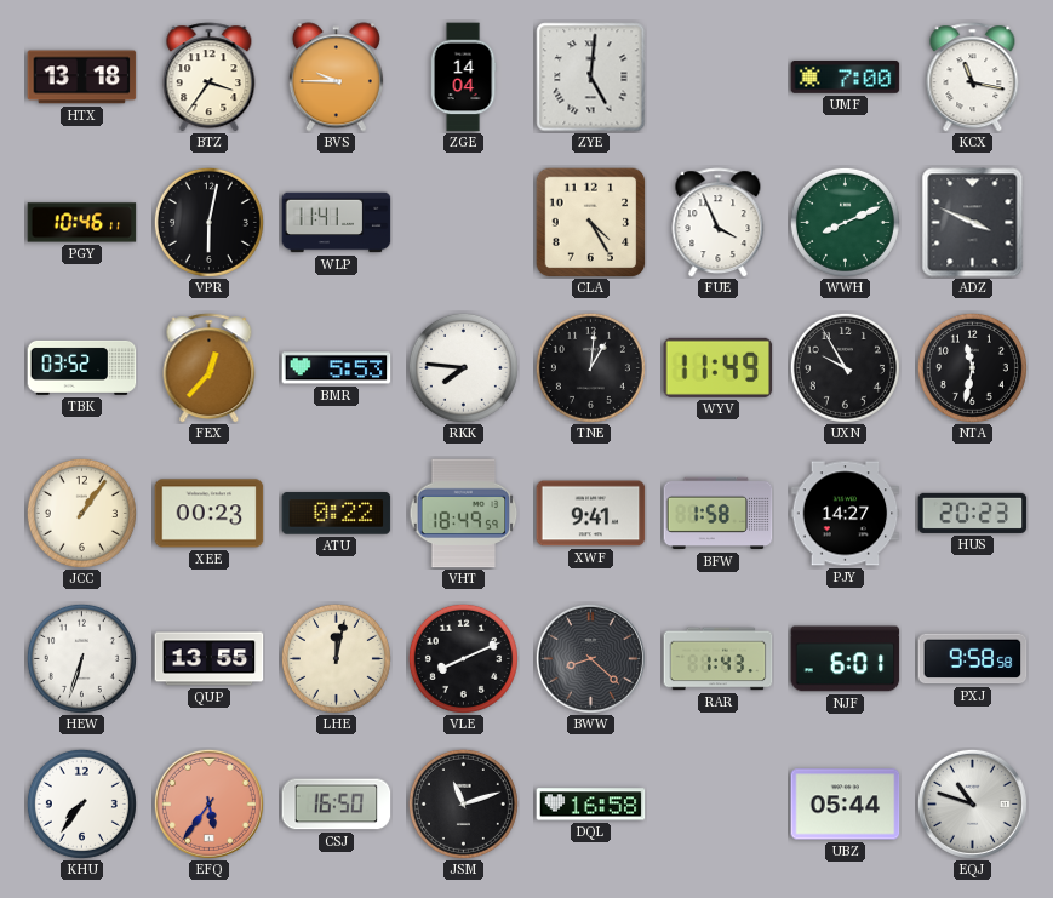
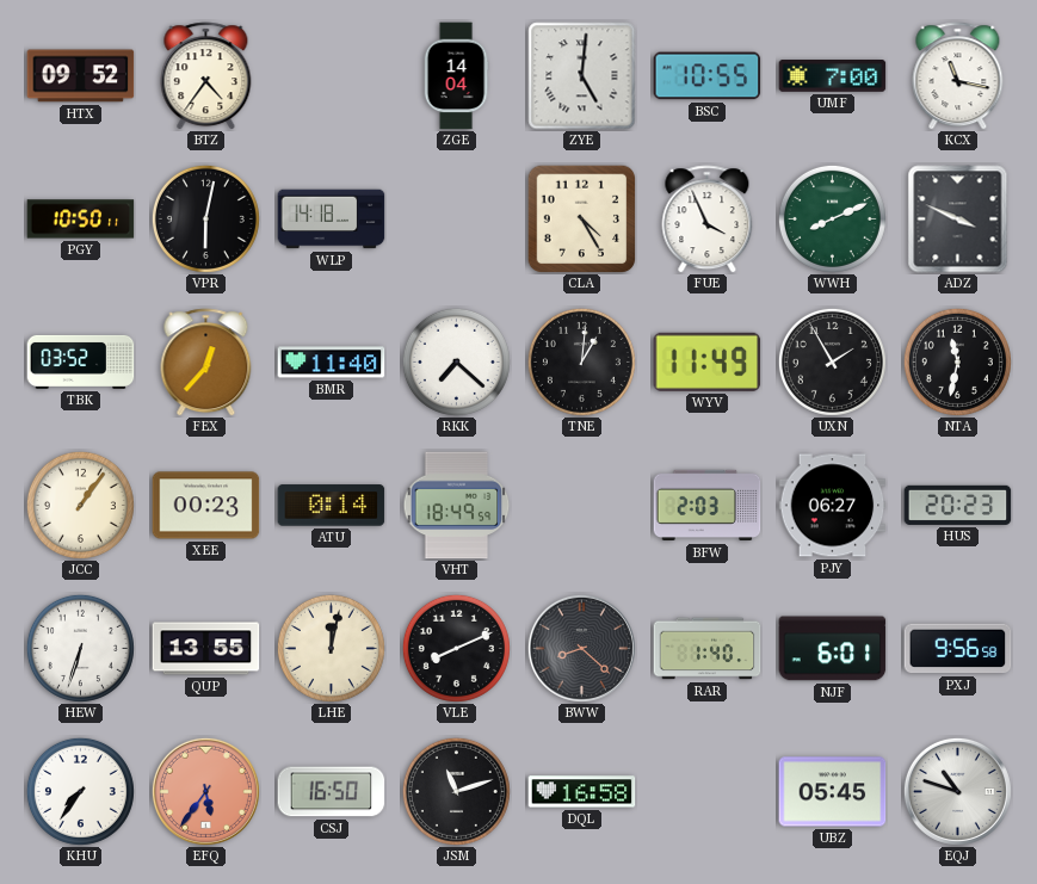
HTX: 13:18 -> 09:52
BTZ: 3:36 -> 4:36
BVS: 9:45 -> none
BSC: none -> 10:55
PGY: 10:46 -> 10:50
WLP: 11:41 -> 14:18
BMR: 5:53 -> 11:40
RKK: 7:46 -> 7:22
UXN: 9:55 -> 1:55
ATU: 0:22 -> 0:14
XWF: 9:41 -> none
BFW: 1:58 -> 2:03
PJY: 14:27 -> 06:27
RAR: 1:43 -> 1:40
PXJ: 9:58 -> 9:56
UBZ: 05:44 -> 05:45
